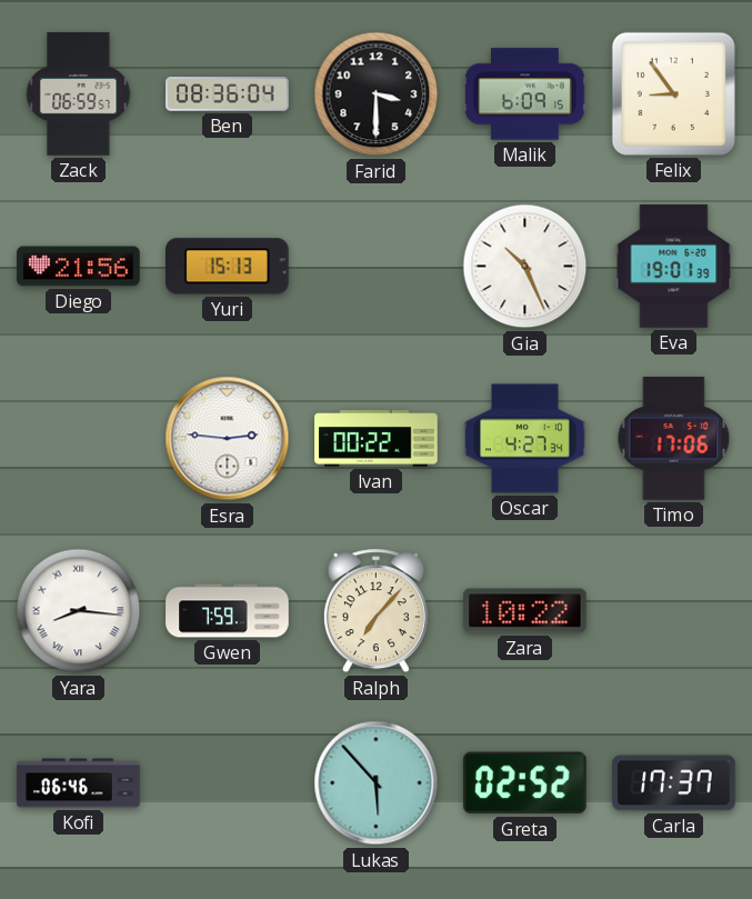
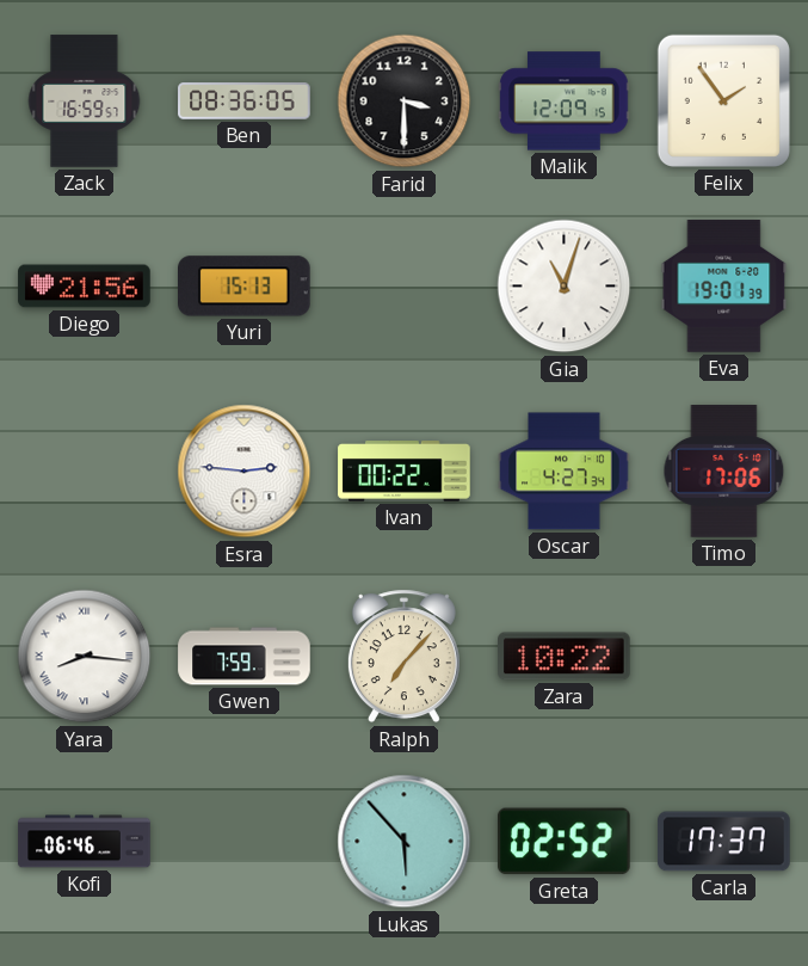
Zack: 06:59 -> 16:59
Ben: 08:36:04 -> 08:36:05
Malik: 6:09 -> 12:09
Felix: 8:54 -> 1:54
Gia: 10:26 -> 11:03
